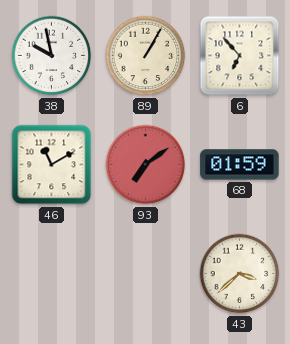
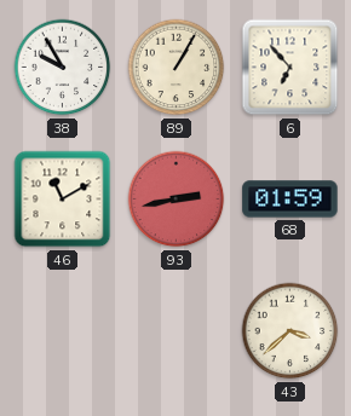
38: 9:58 -> 9:55
93: 7:09 -> 2:43
